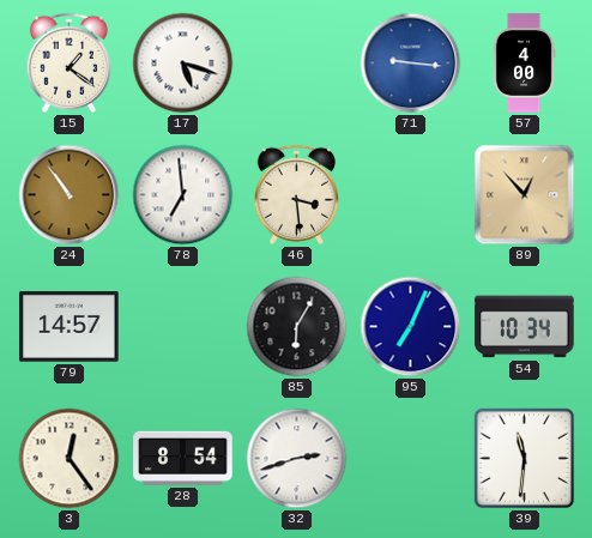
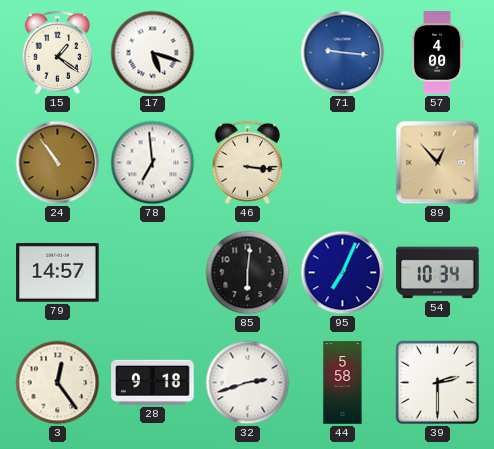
46: 3:29 -> 3:16
85: 6:05 -> 6:01
28: 8:54 -> 9:18
44: none -> 5:58
39: 11:31 -> 2:30
